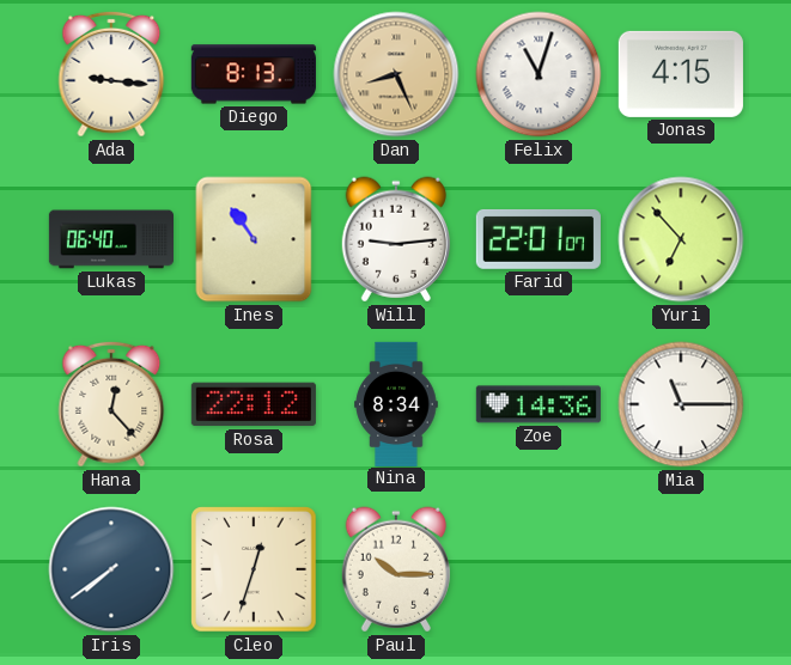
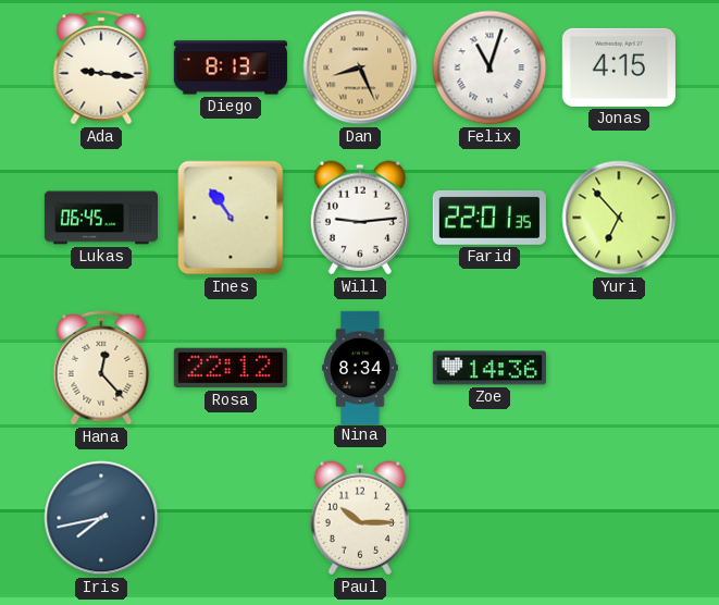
Lukas: 06:40 -> 06:45
Farid: 22:01:07 -> 22:01:35
Mia: 11:15 -> none
Iris: 7:39 -> 7:43
Cleo: 12:33 -> none
